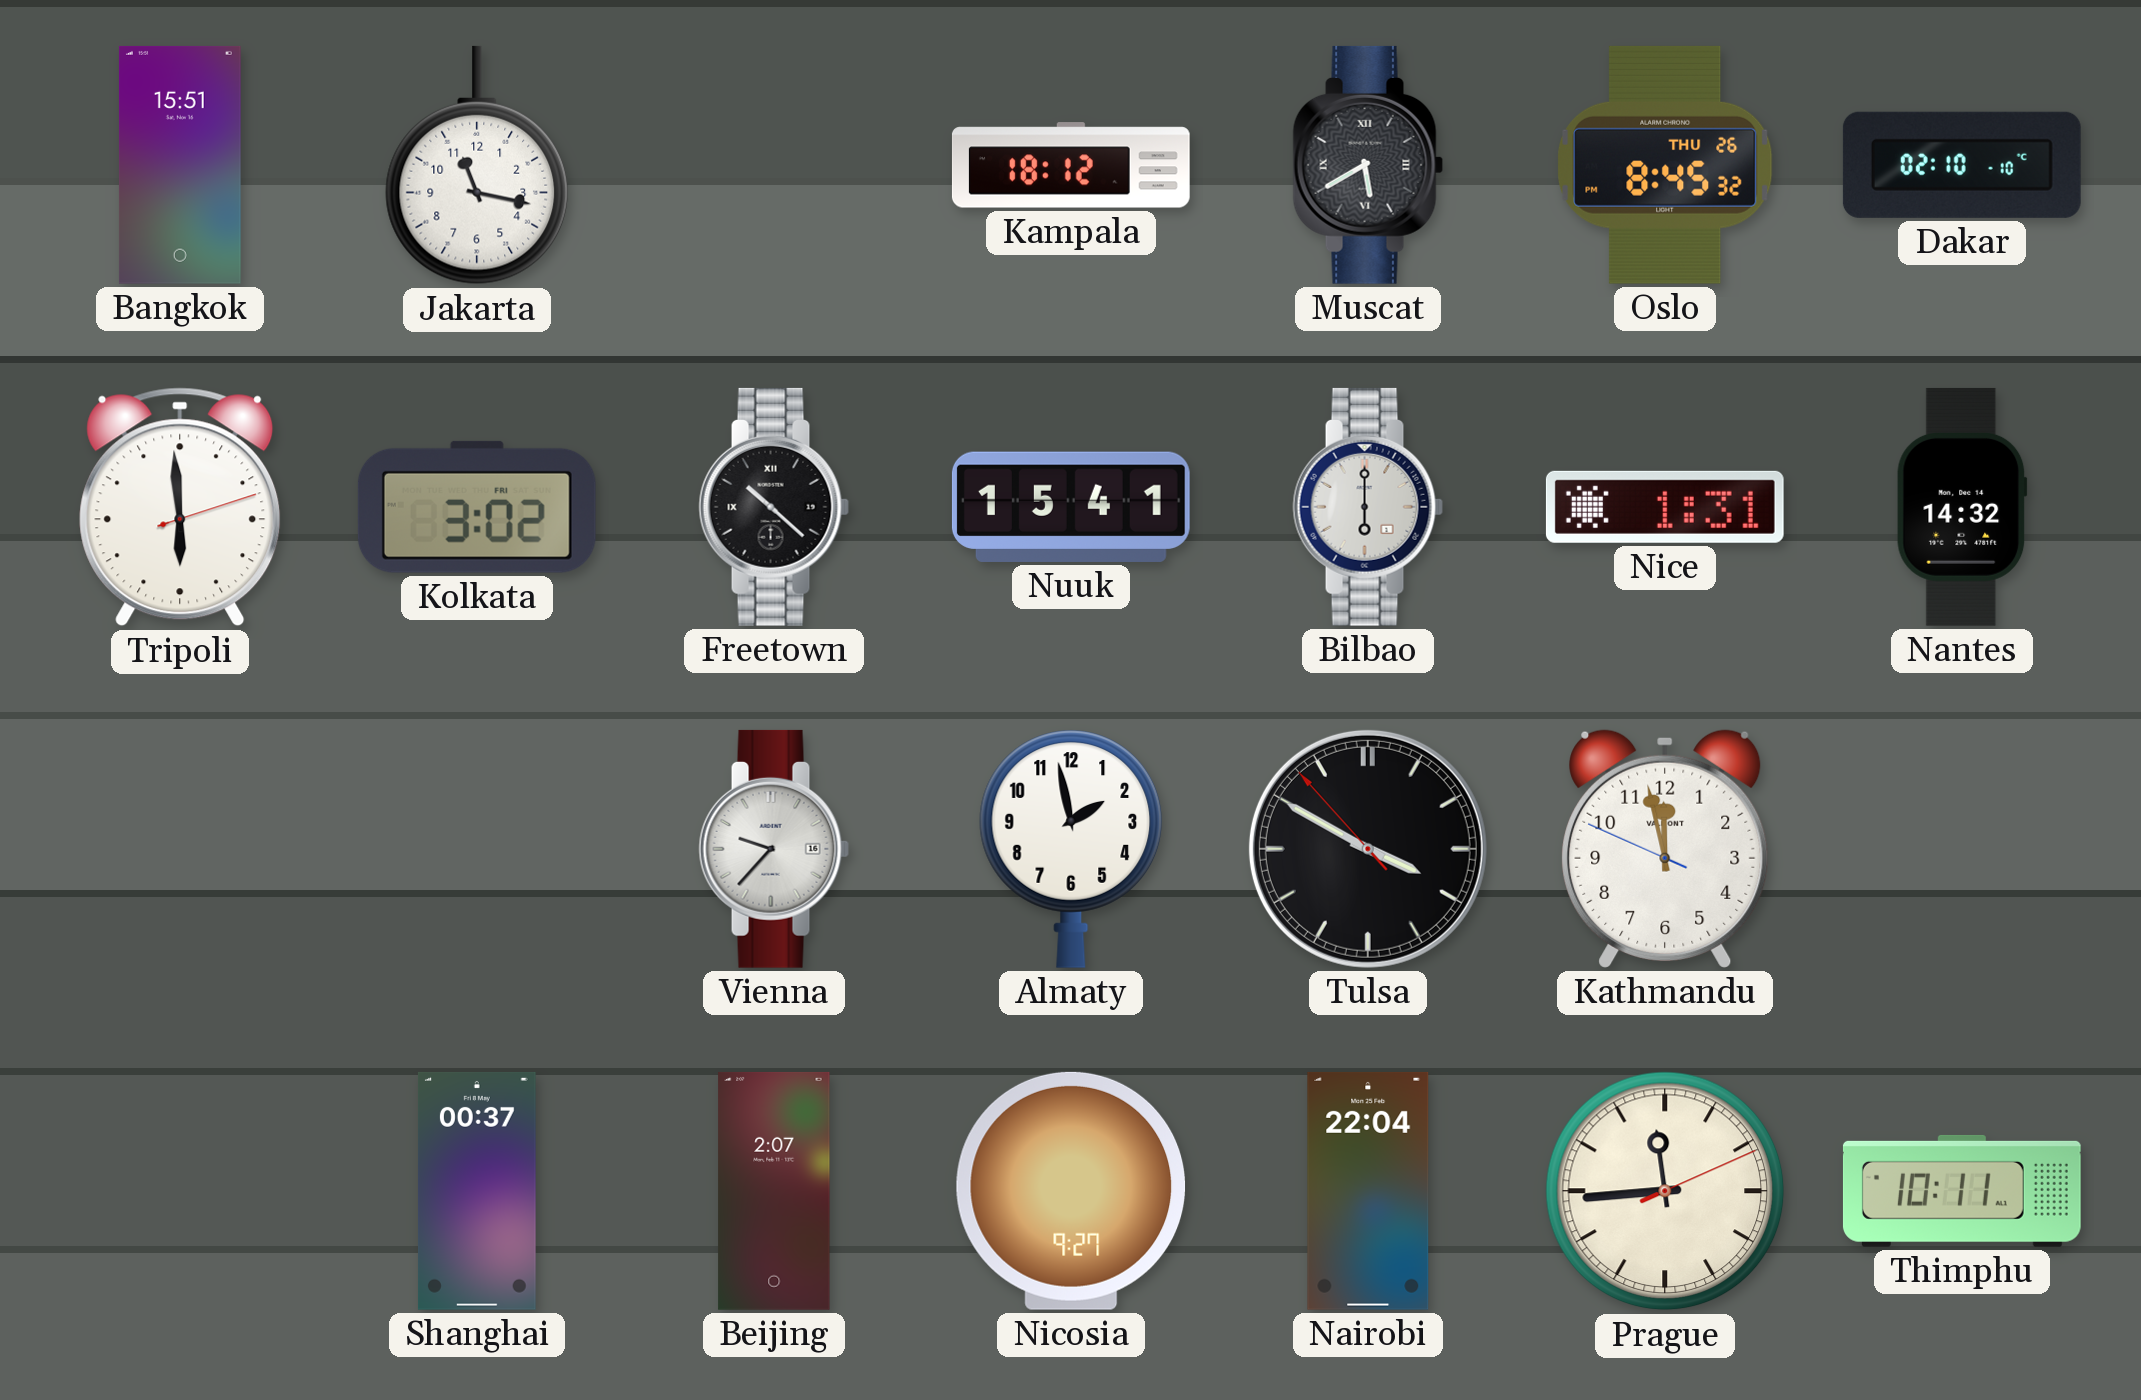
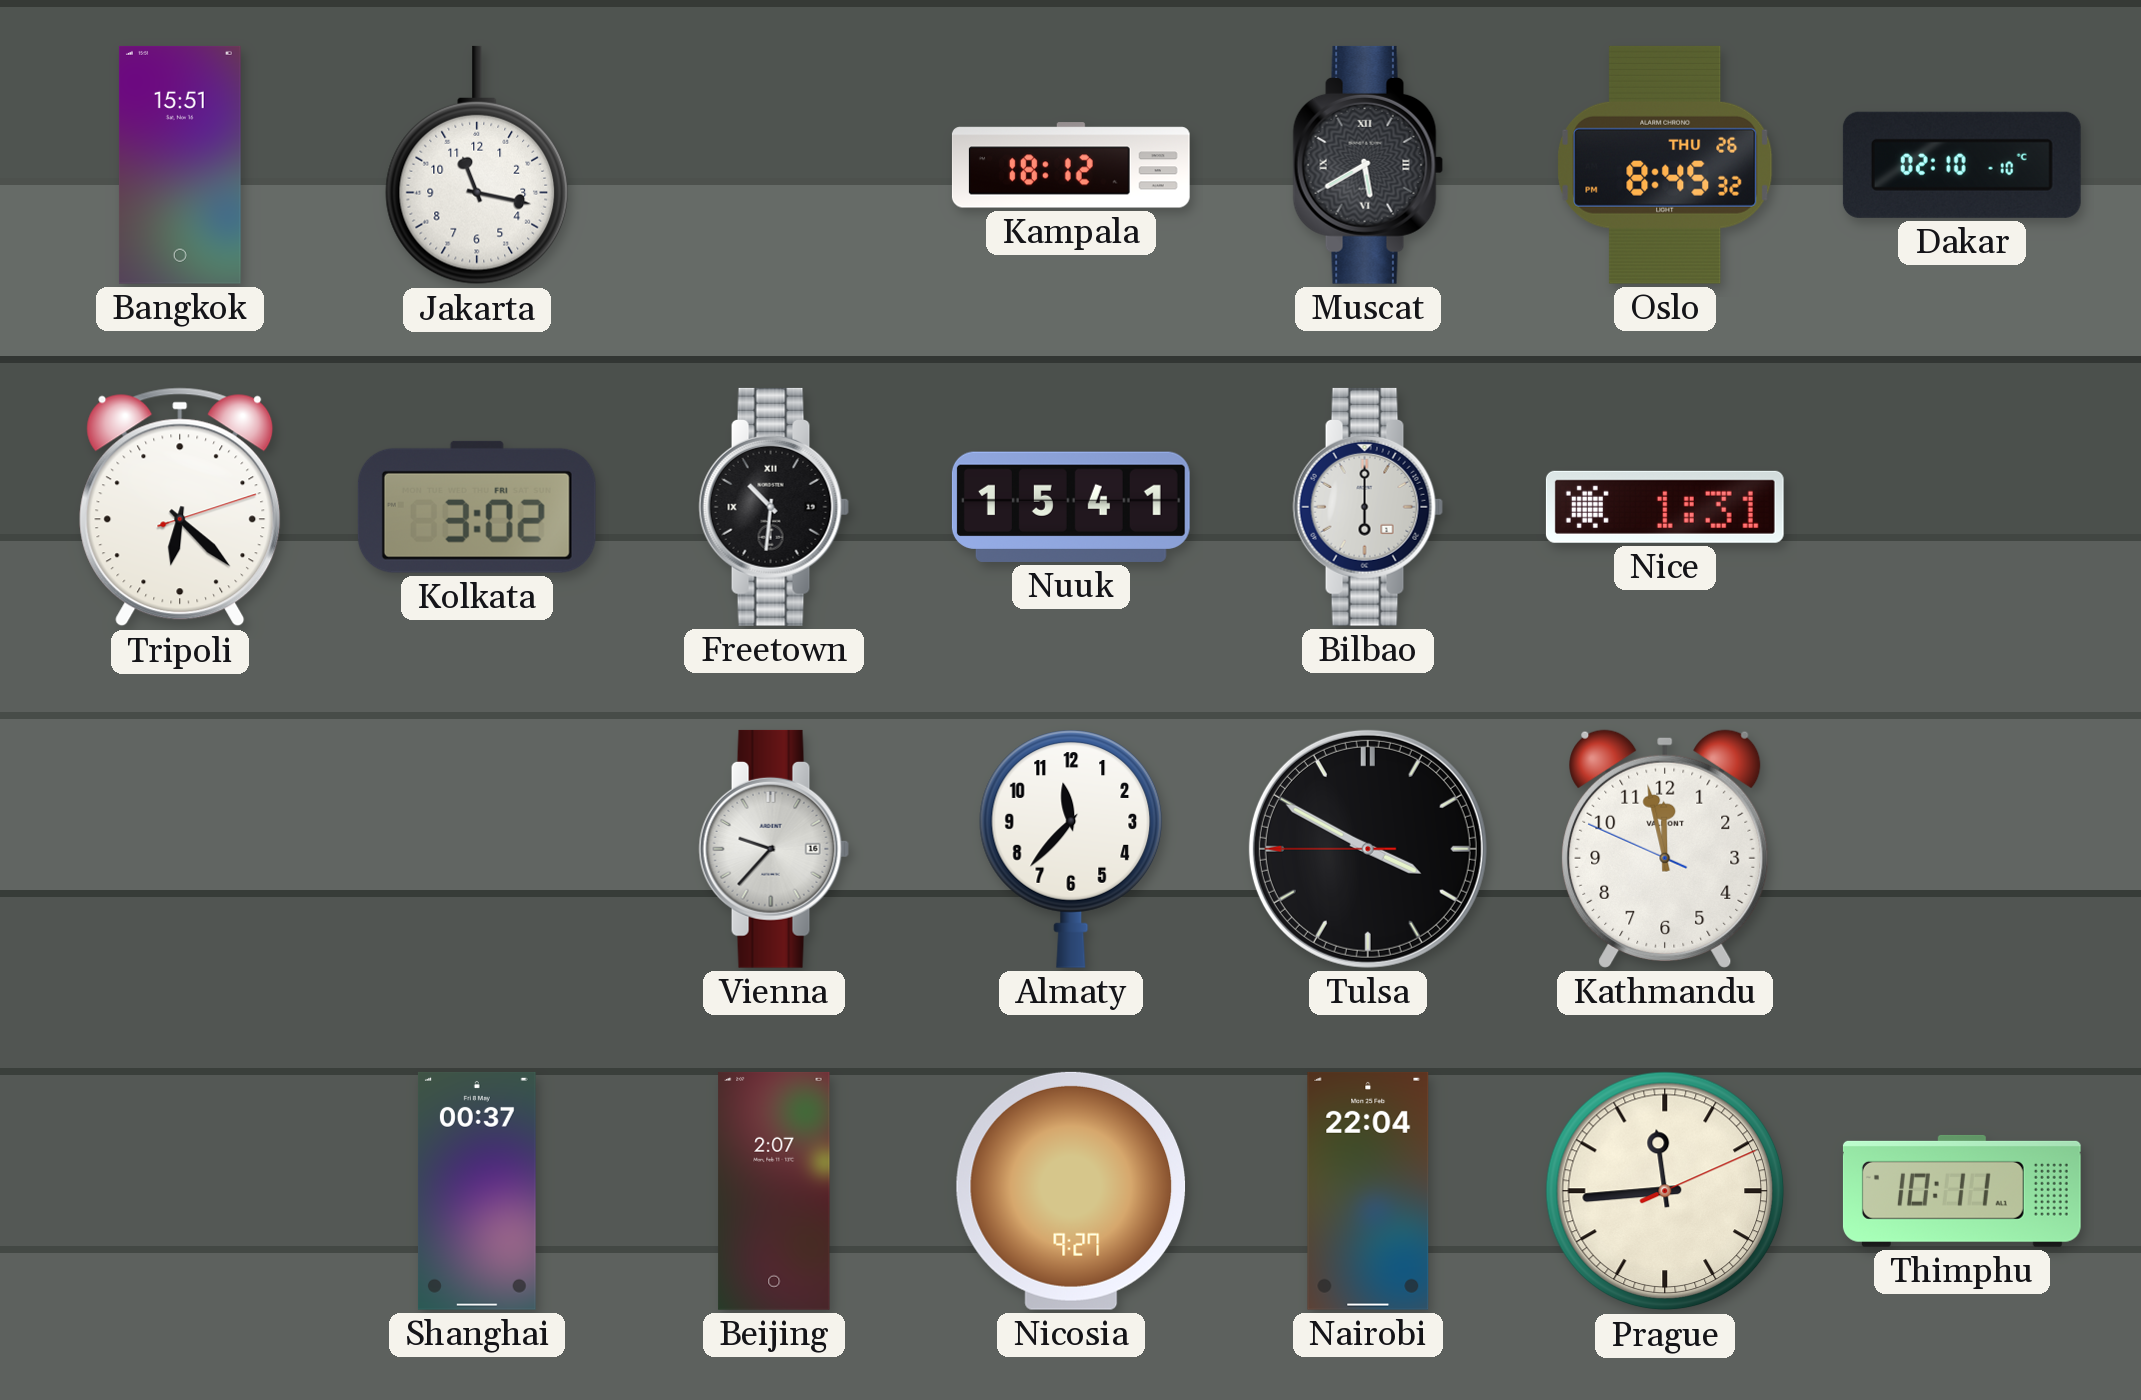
Tripoli: 5:59 -> 6:22
Freetown: 10:22 -> 10:31
Nantes: 14:32 -> none
Almaty: 1:58 -> 11:37
Tulsa: 3:49:53 -> 3:49:45
